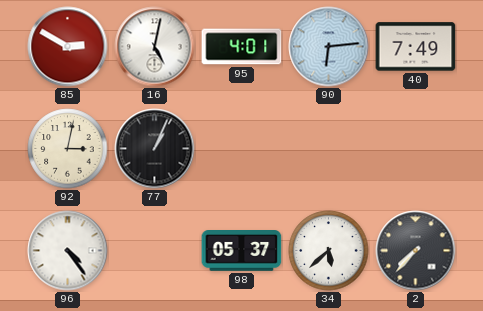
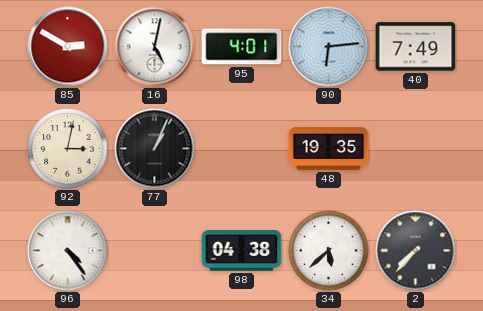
48: none -> 19:35
98: 05:37 -> 04:38
